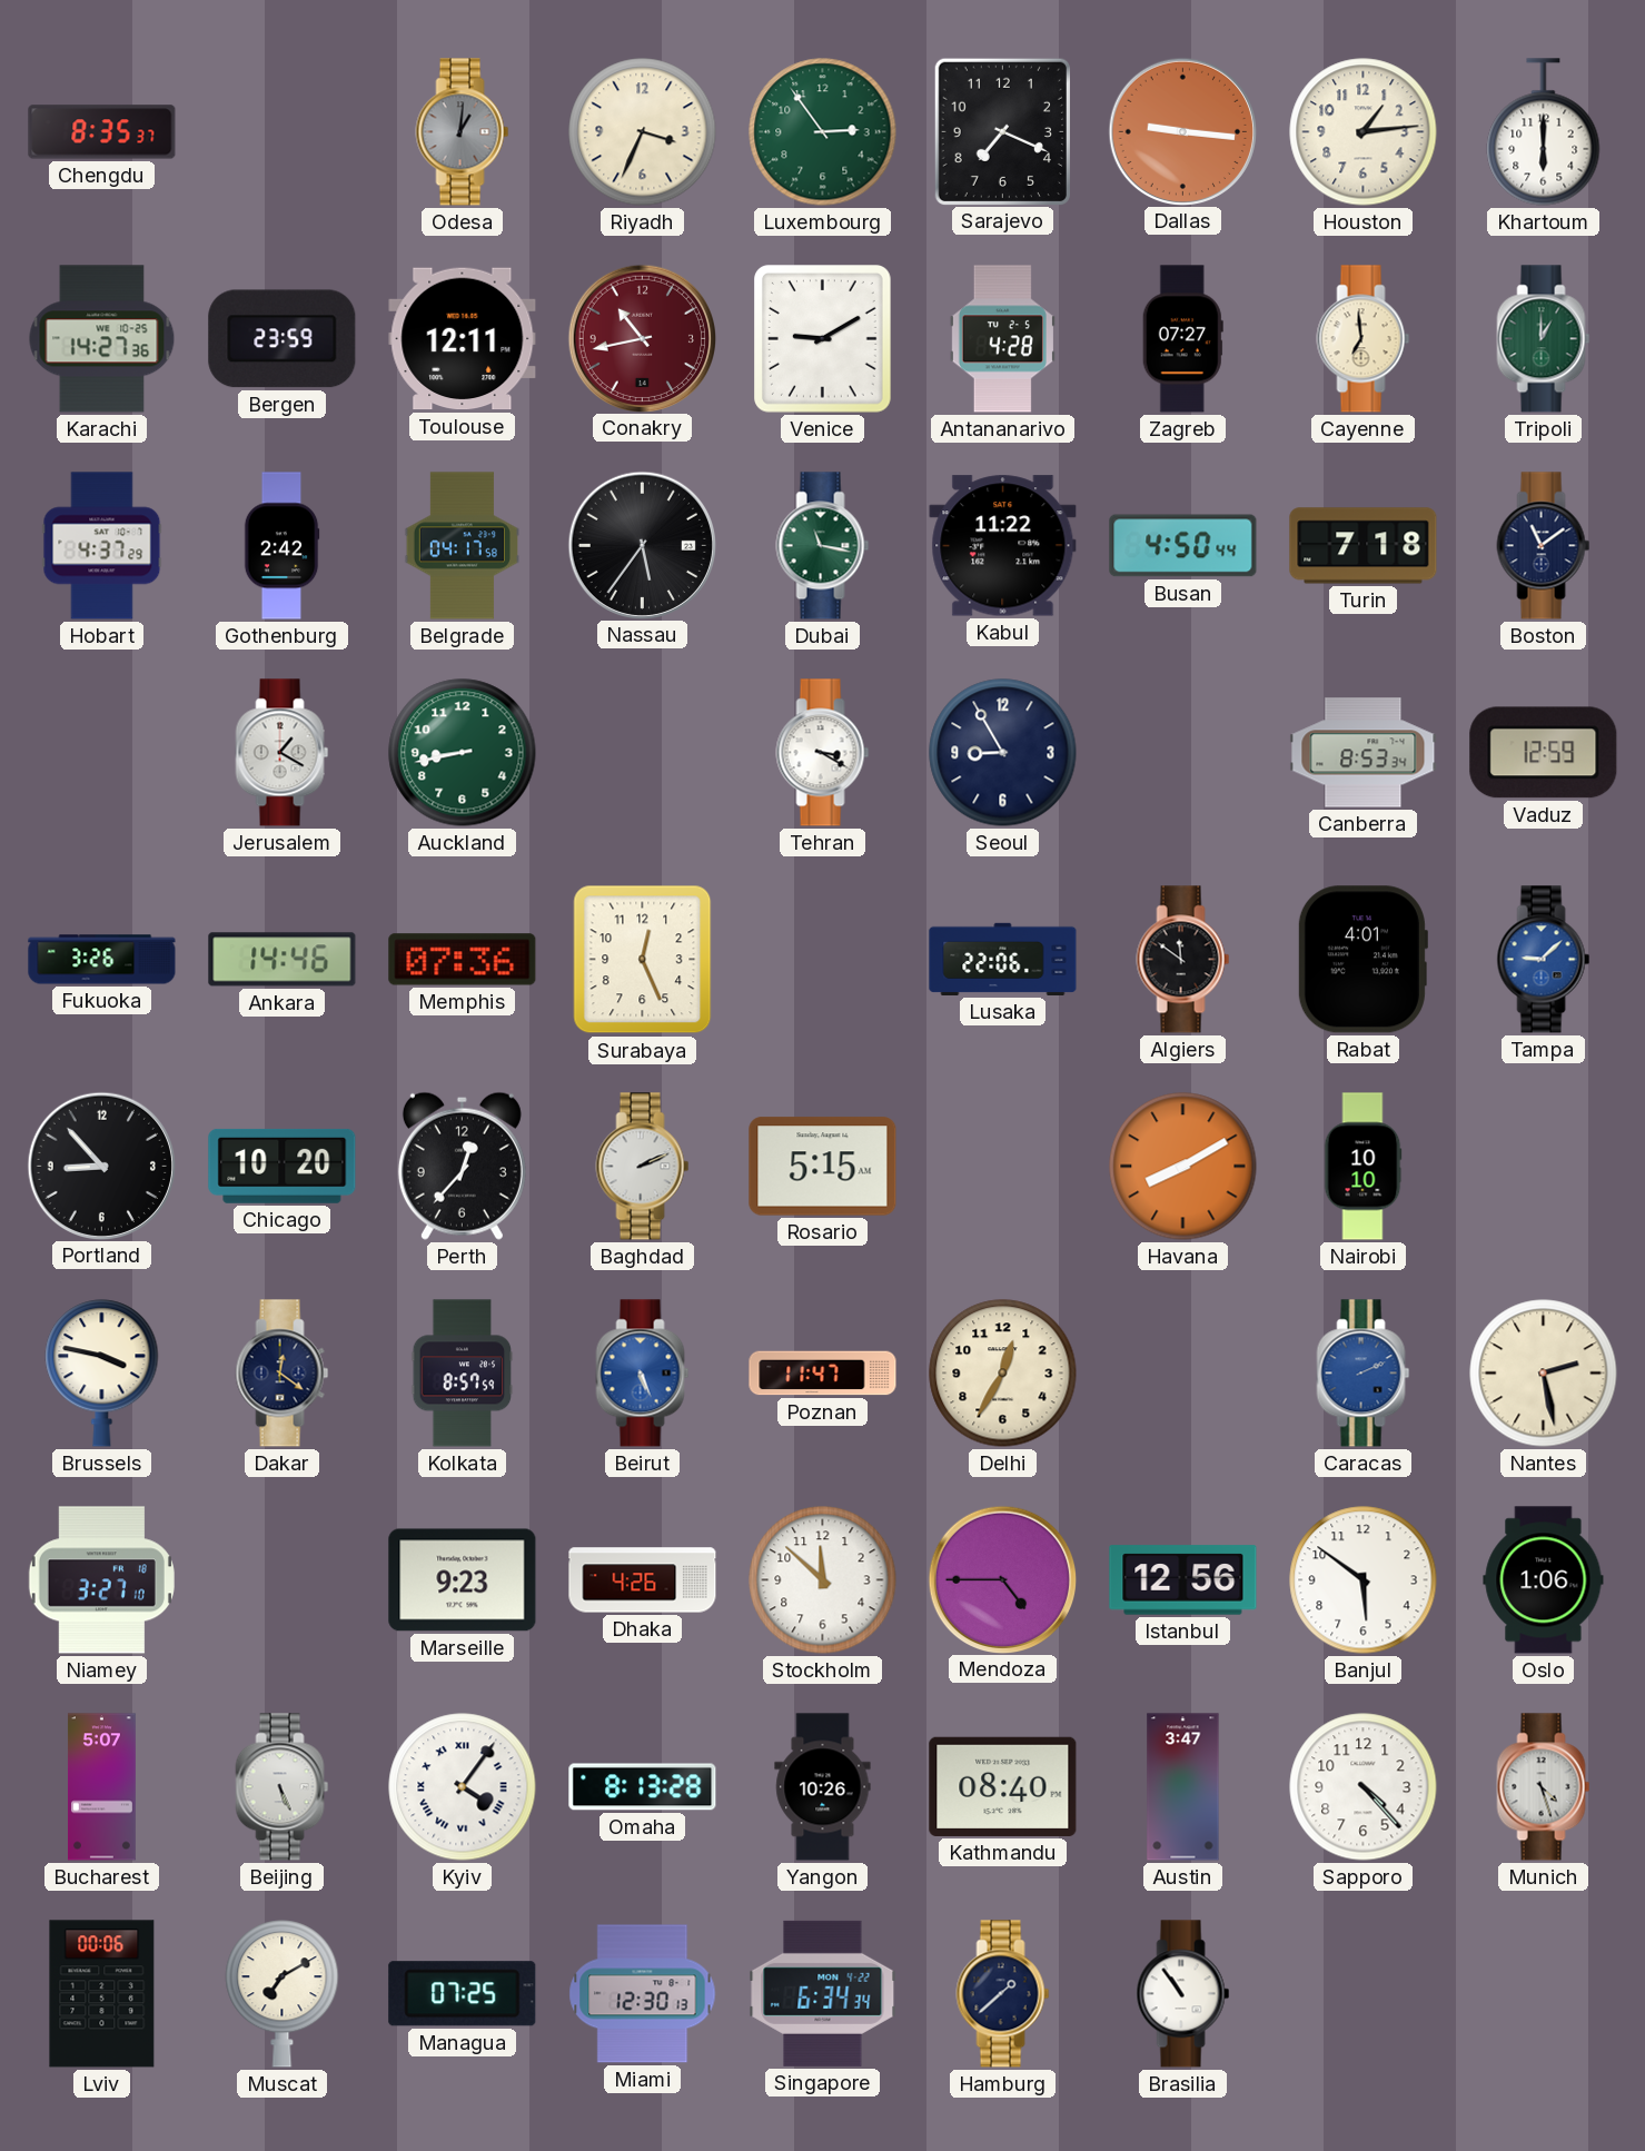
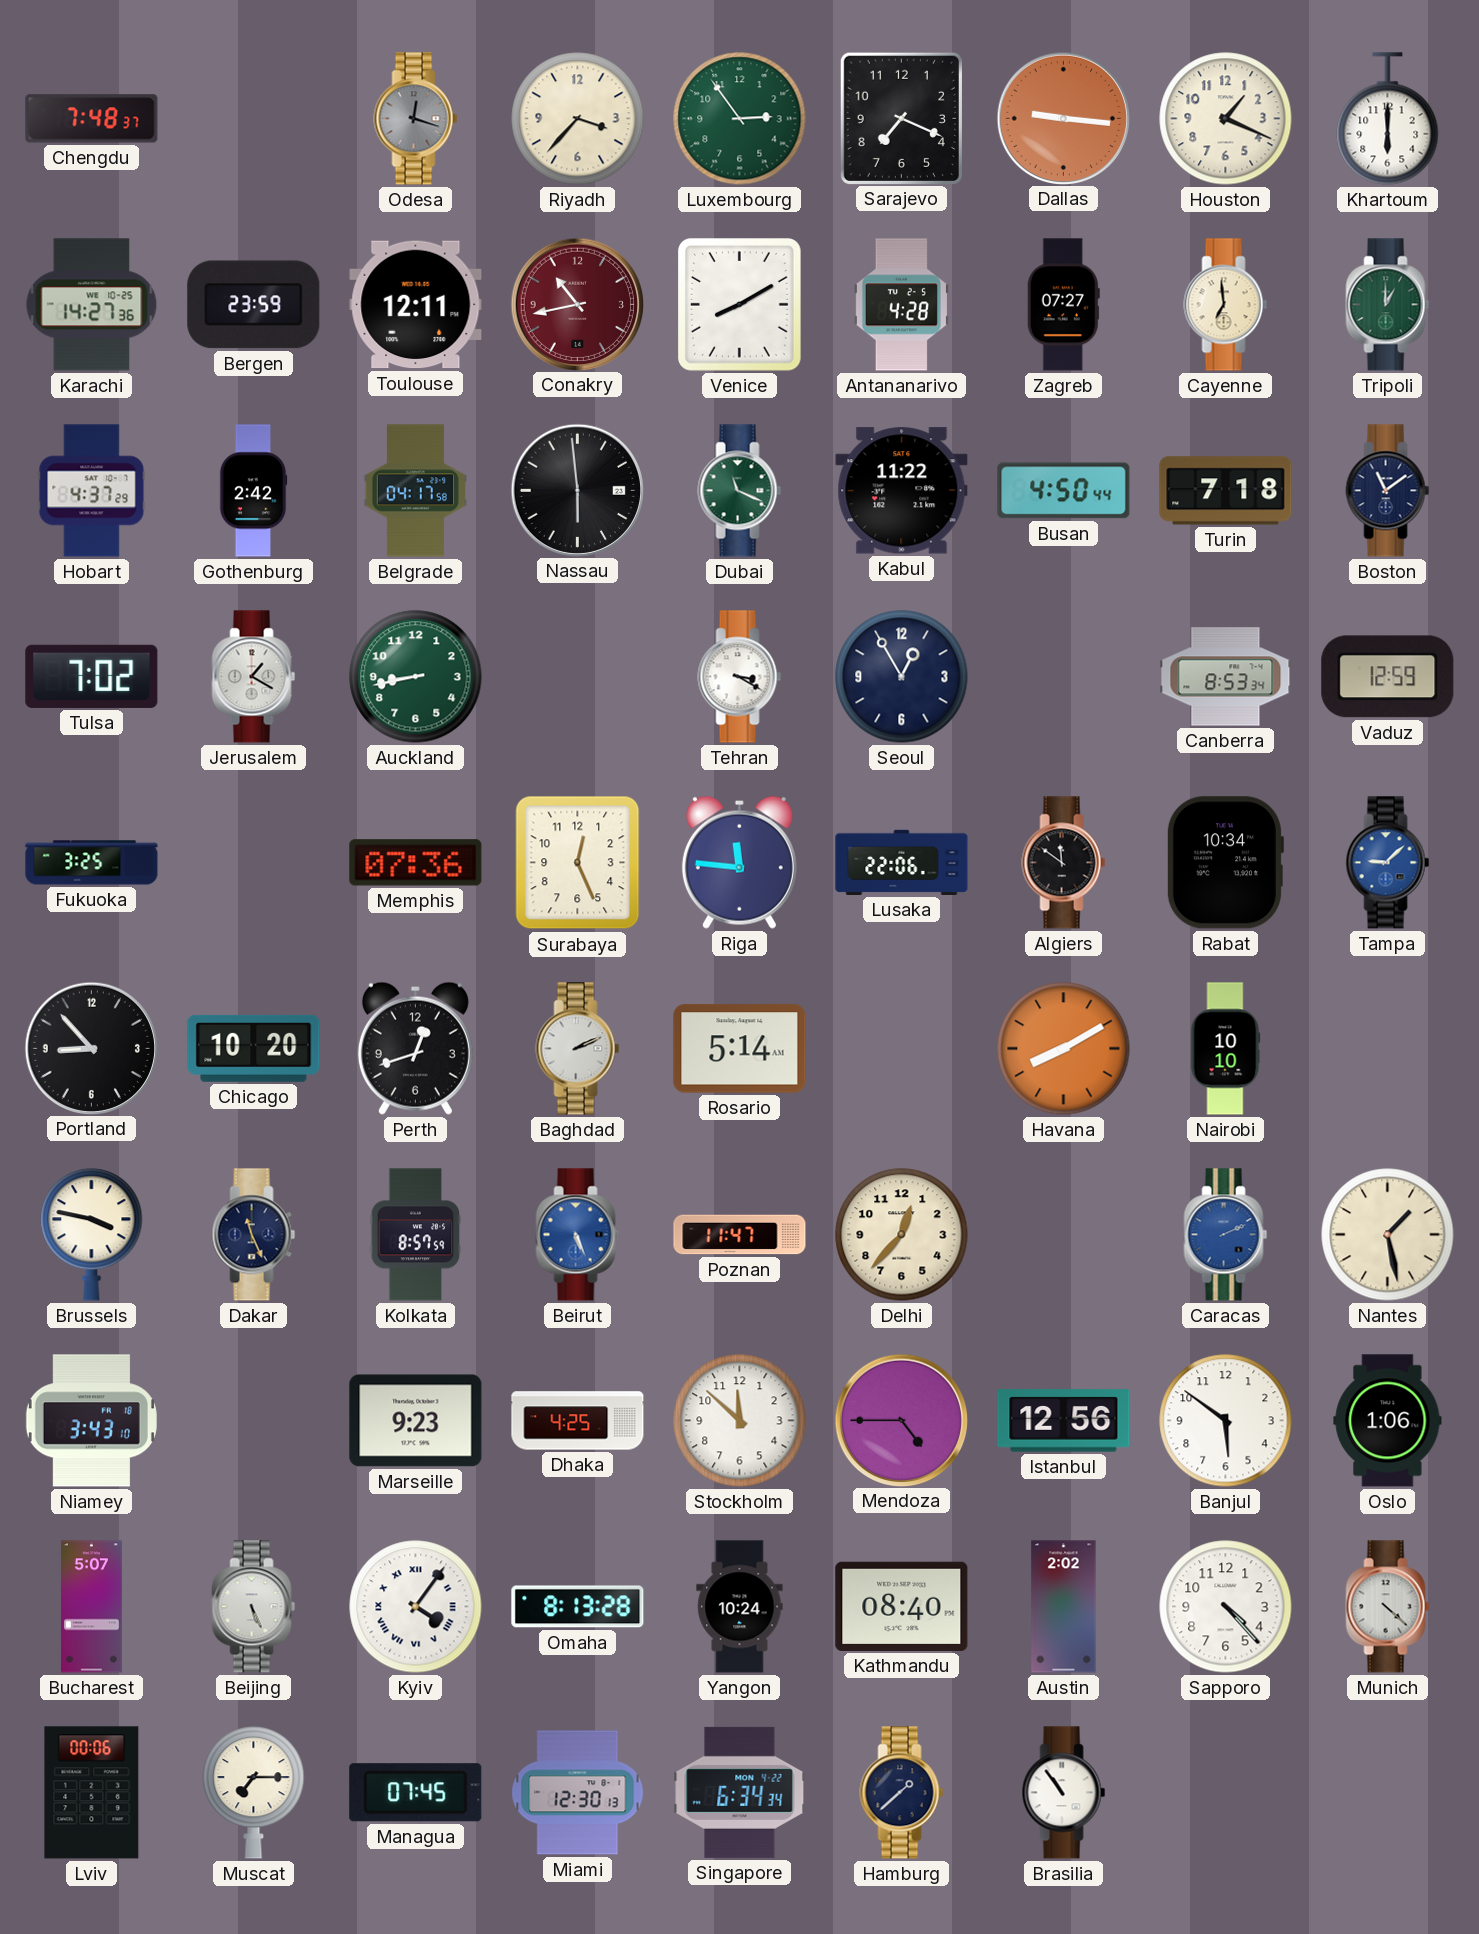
Chengdu: 8:35 -> 7:48
Odesa: 1:01 -> 12:18
Riyadh: 3:34 -> 3:37
Houston: 1:14 -> 1:19
Venice: 9:10 -> 8:10
Nassau: 5:36 -> 5:59
Dubai: 11:17 -> 11:19
Tulsa: none -> 7:02
Seoul: 8:55 -> 12:55
Fukuoka: 3:26 -> 3:25
Ankara: 14:46 -> none
Riga: none -> 11:46
Rabat: 4:01 -> 10:34
Perth: 12:37 -> 12:42
Rosario: 5:15 -> 5:14
Dakar: 12:21 -> 11:26
Delhi: 12:35 -> 12:37
Nantes: 2:28 -> 1:28
Niamey: 3:27 -> 3:43
Dhaka: 4:26 -> 4:25
Yangon: 10:26 -> 10:24
Austin: 3:47 -> 2:02
Munich: 4:27 -> 4:22
Muscat: 7:10 -> 7:15
Managua: 07:25 -> 07:45
